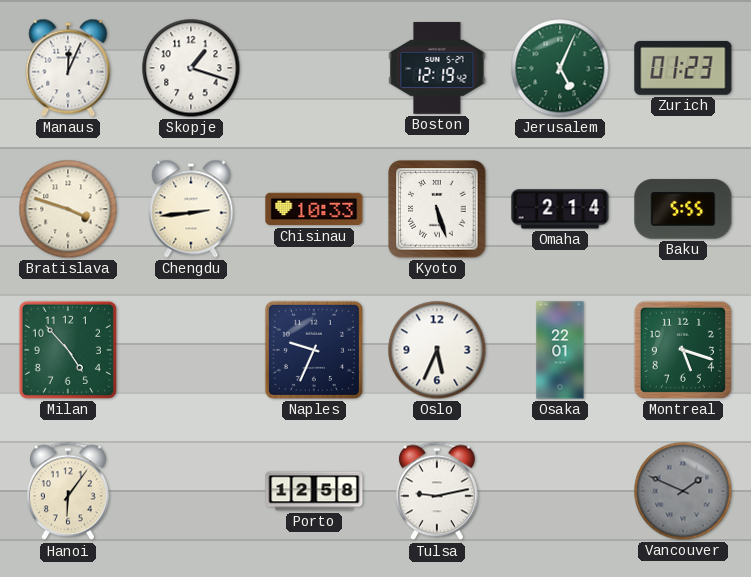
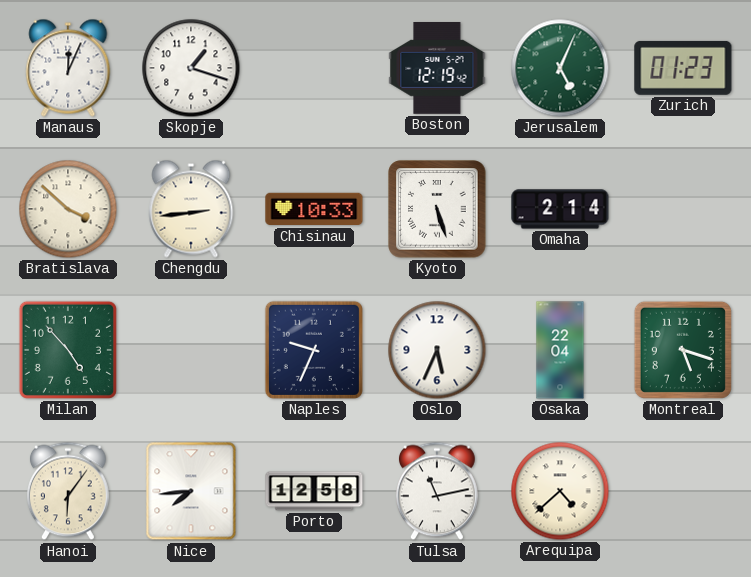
Bratislava: 3:48 -> 3:52
Baku: 5:55 -> none
Osaka: 22:01 -> 22:04
Nice: none -> 7:44
Tulsa: 9:13 -> 11:13
Arequipa: none -> 4:38
Vancouver: 1:49 -> none
